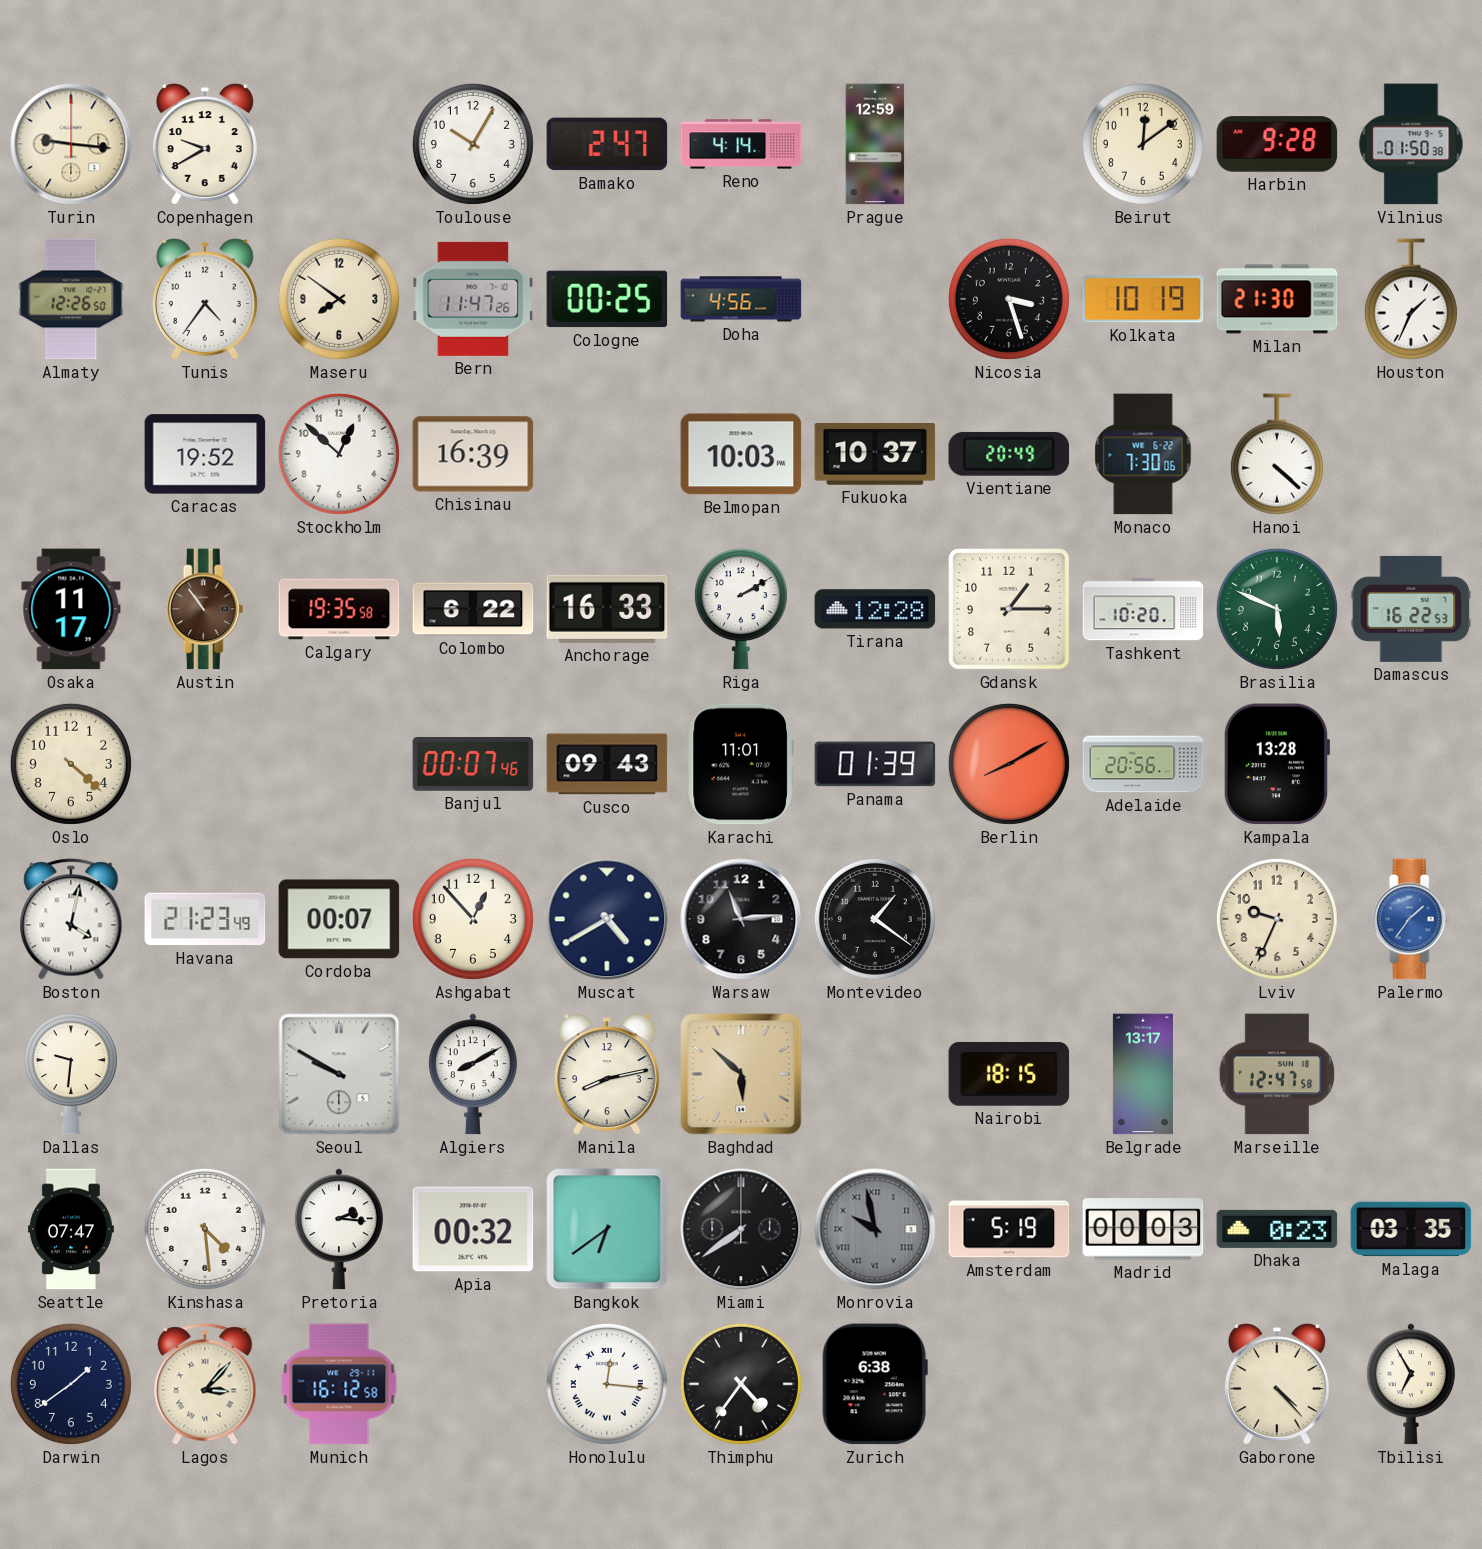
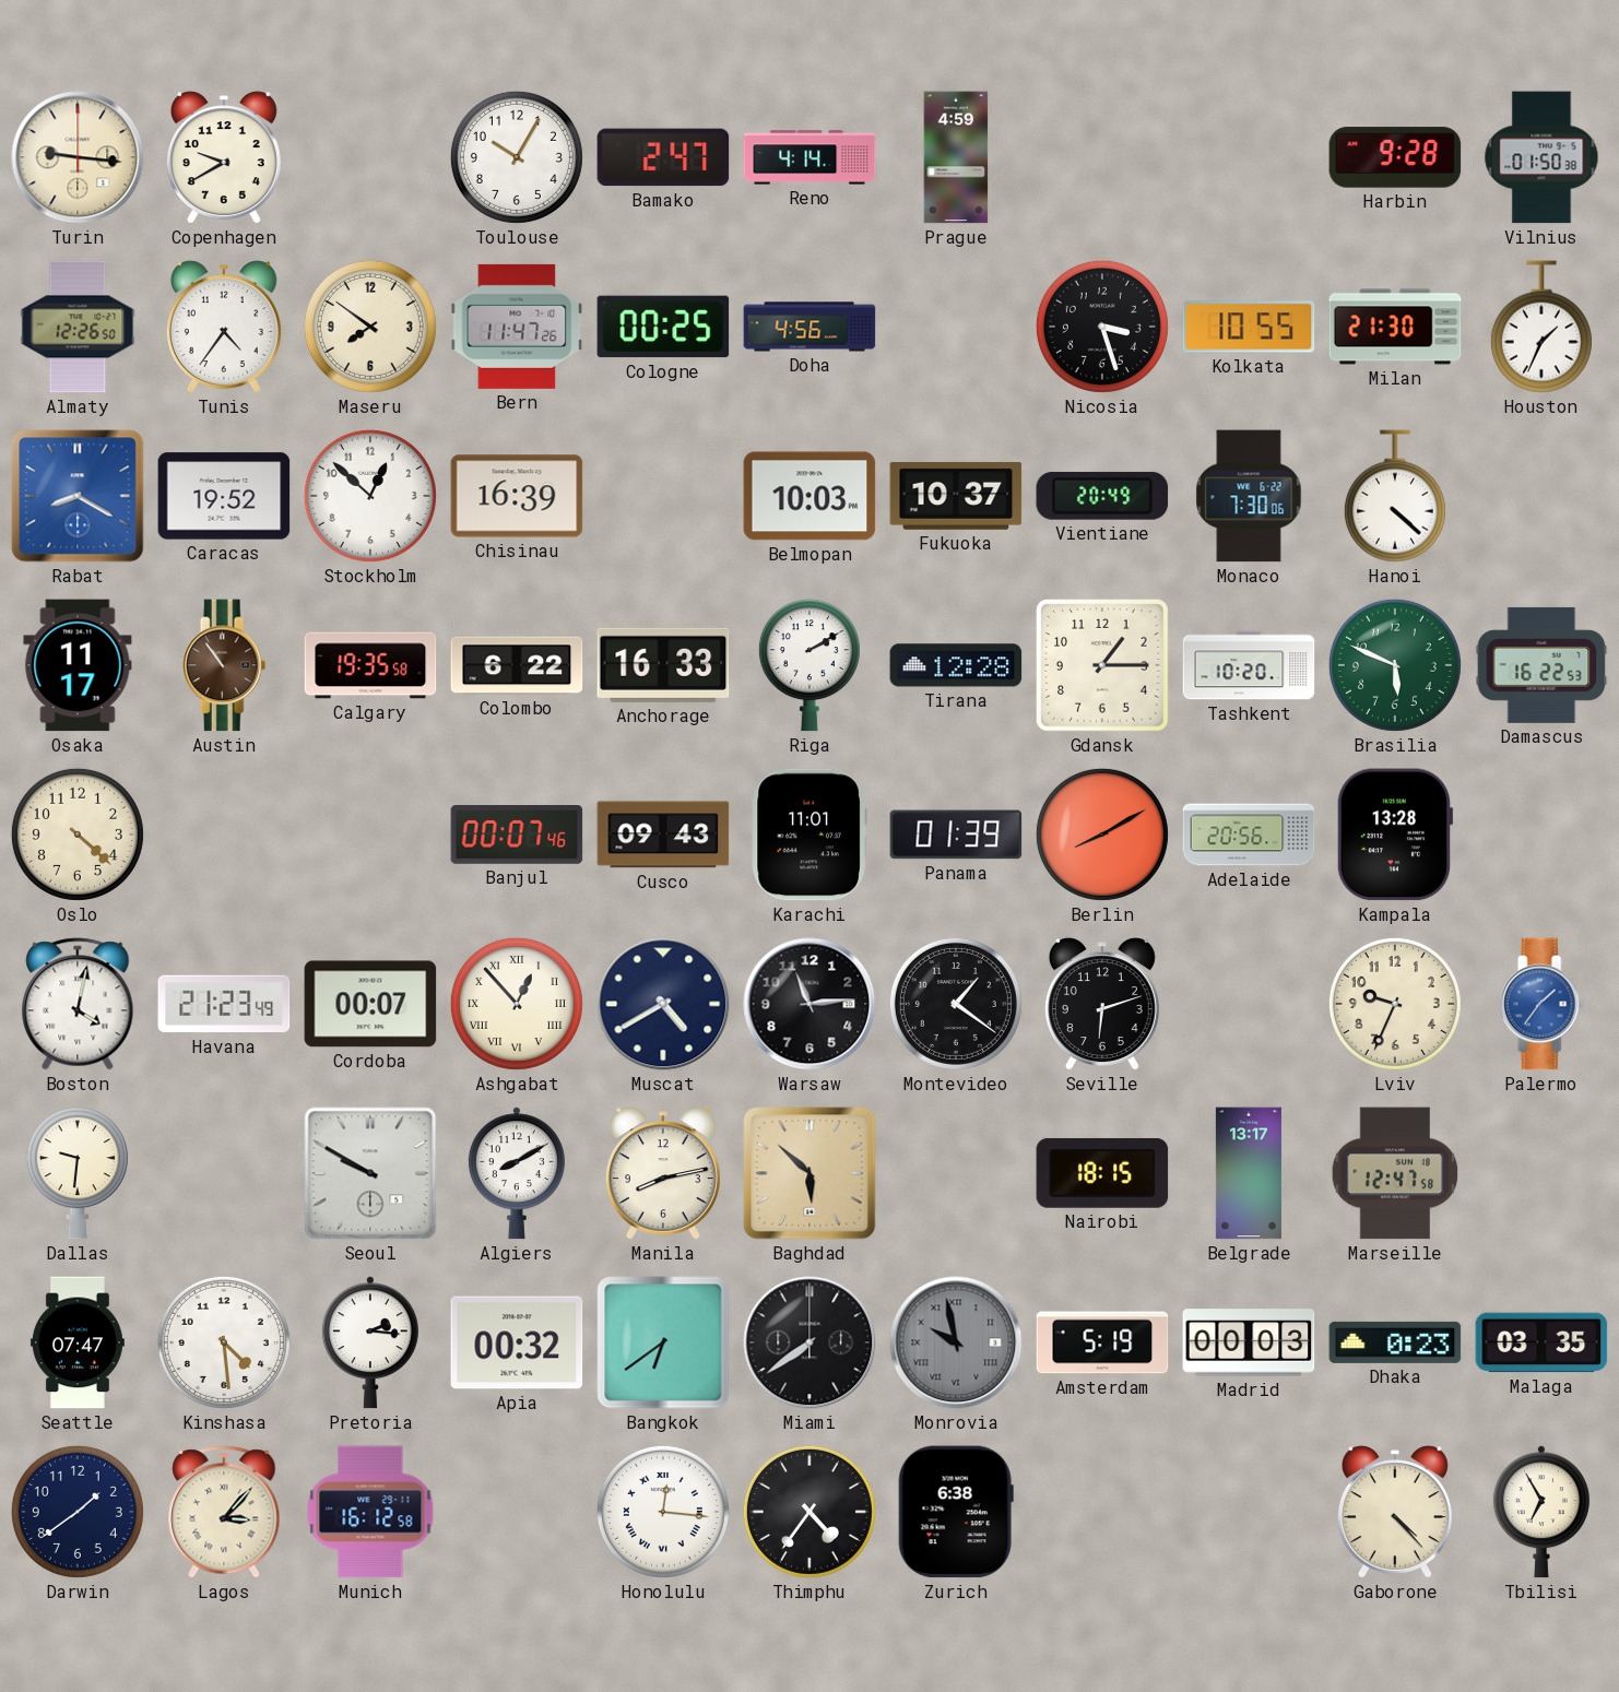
Prague: 12:59 -> 4:59
Beirut: 12:09 -> none
Kolkata: 10:19 -> 10:55
Rabat: none -> 8:20
Ashgabat numerals: Arabic -> Roman
Seville: none -> 6:12
